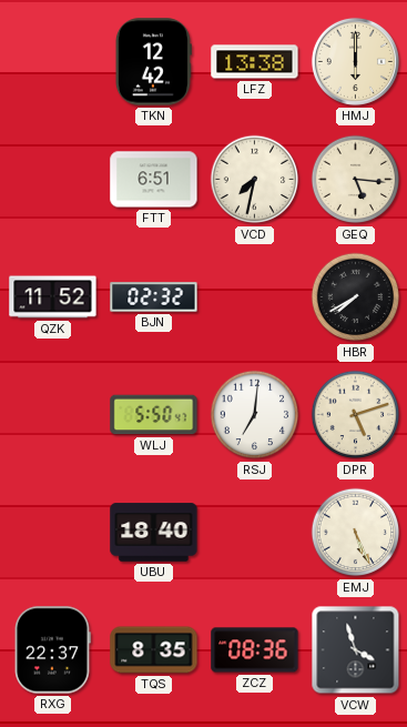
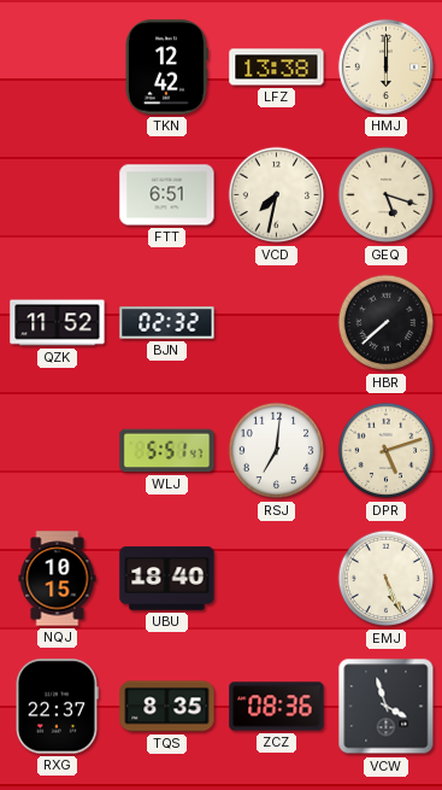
GEQ: 5:16 -> 5:18
HBR: 7:40 -> 7:38
WLJ: 5:50 -> 5:51
NQJ: none -> 10:15
